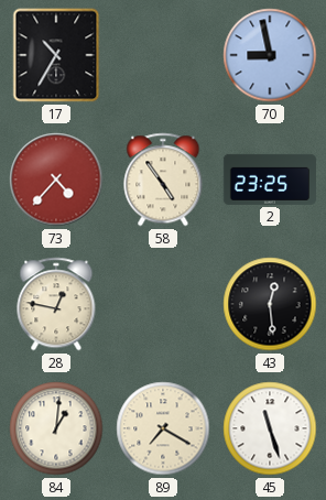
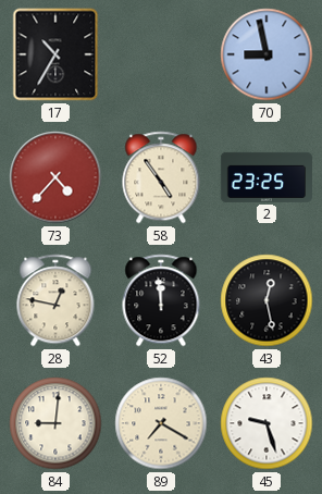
52: none -> 11:59
43: 12:29 -> 12:28
84: 1:01 -> 9:01
45: 11:27 -> 9:27
